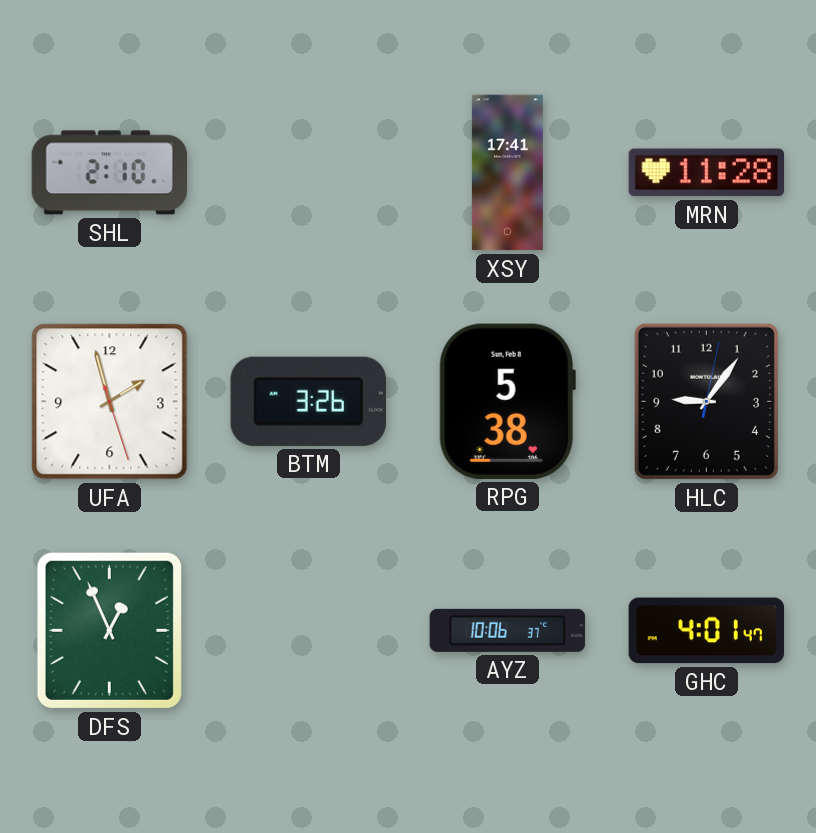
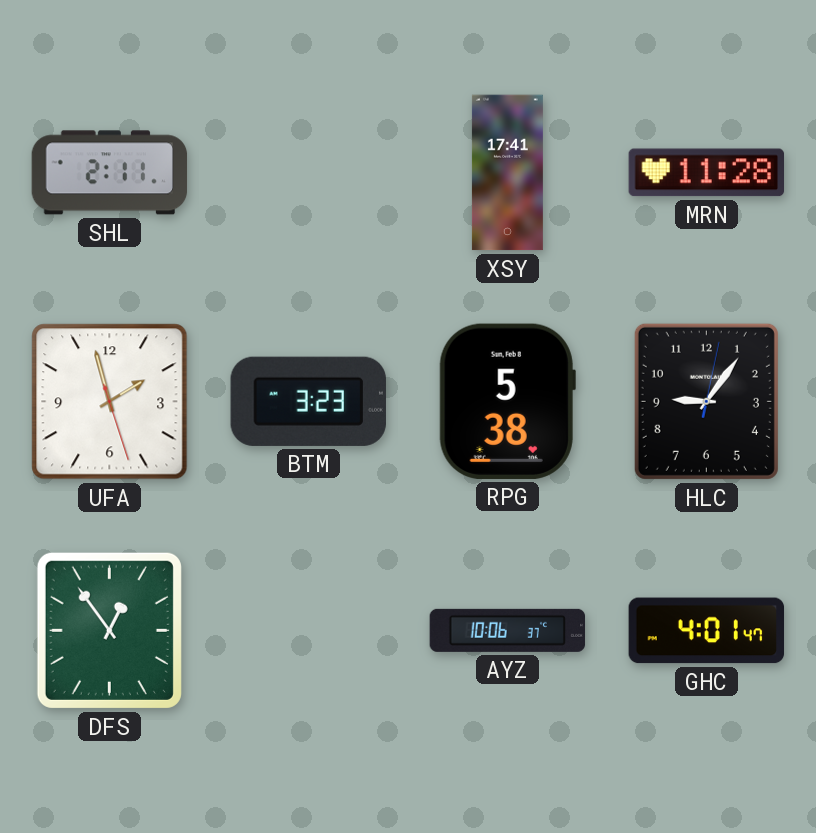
SHL: 2:10 -> 2:11
BTM: 3:26 -> 3:23
DFS: 12:56 -> 12:54
